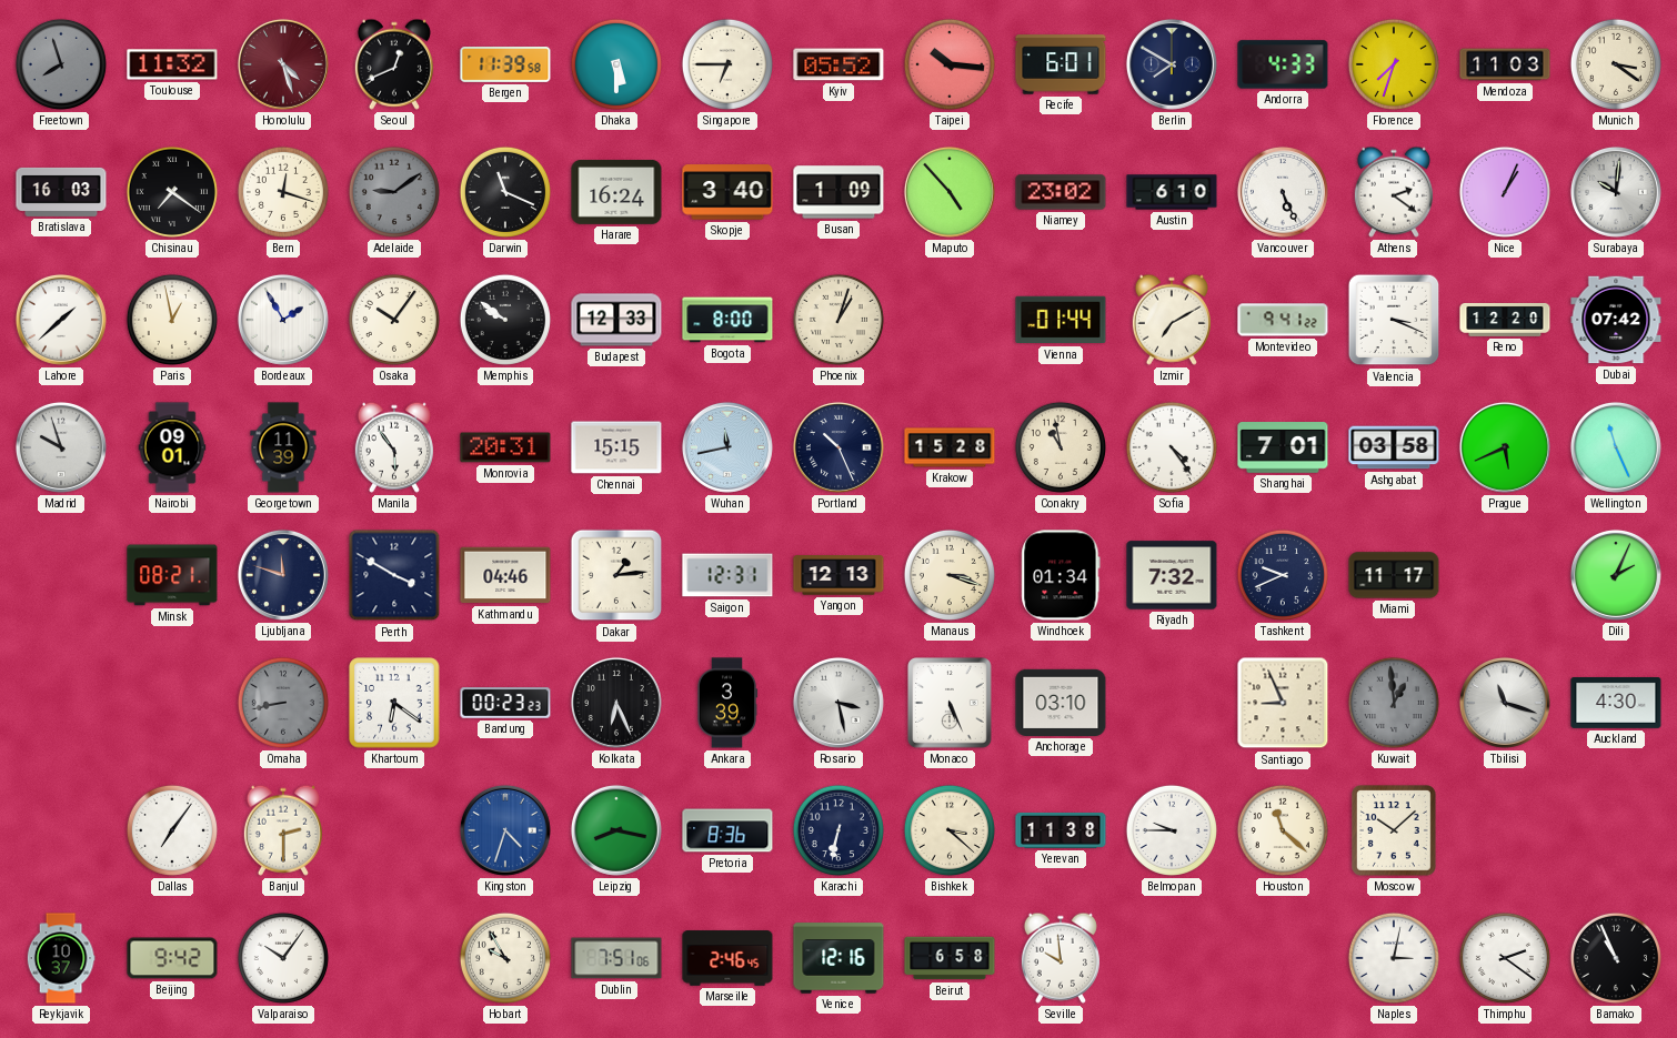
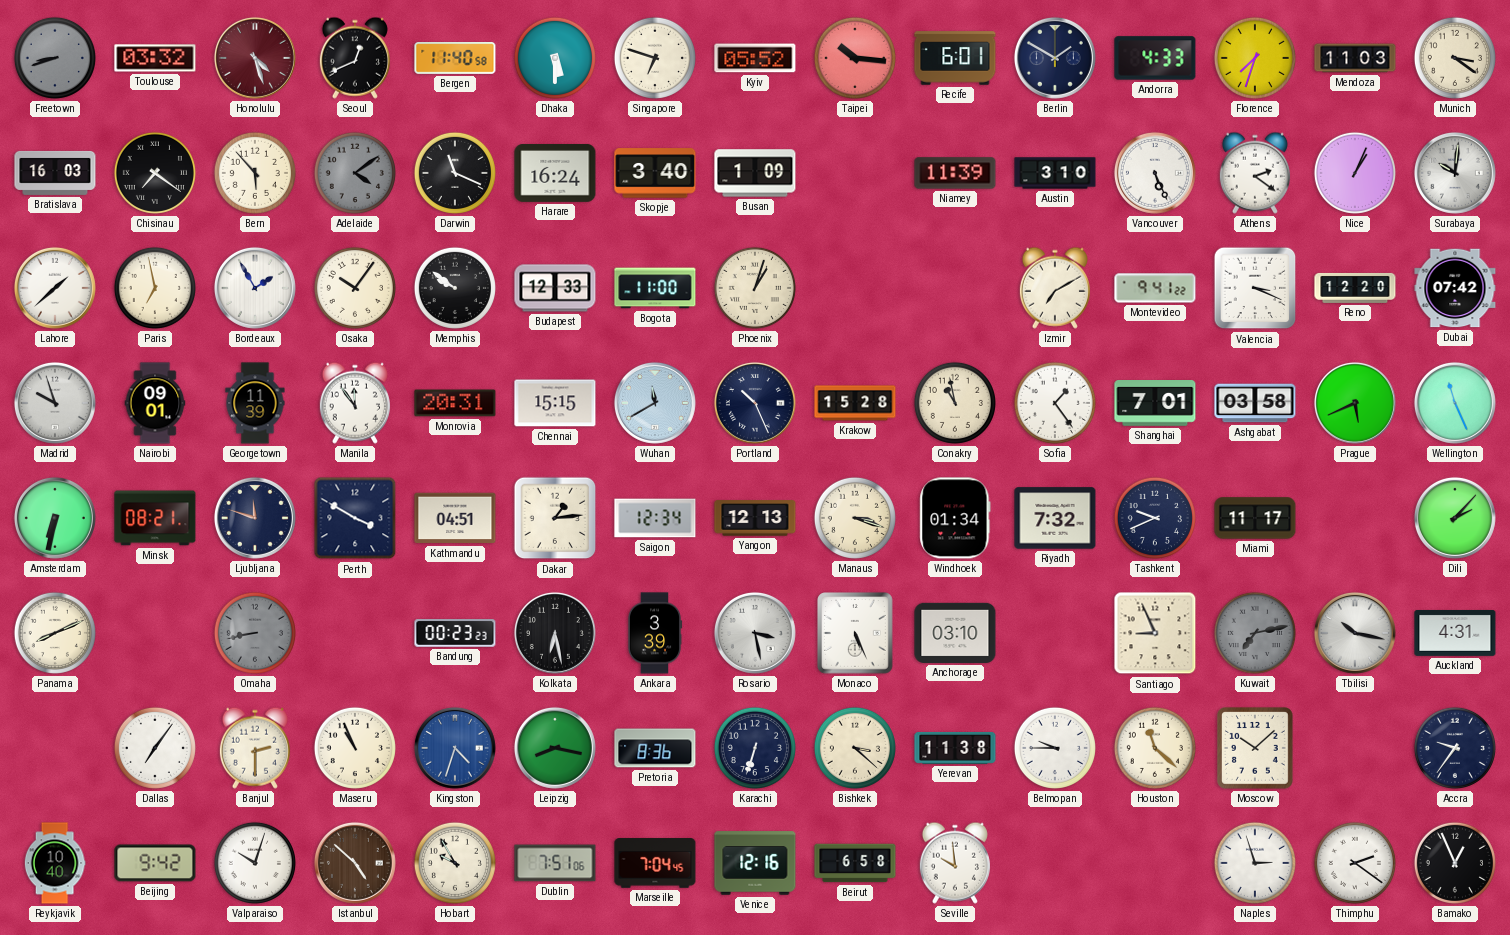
Freetown: 7:57 -> 8:42
Toulouse: 11:32 -> 03:32
Bergen: 11:39 -> 11:40
Singapore: 6:45 -> 6:48
Berlin: 7:50 -> 1:50
Bern: 12:18 -> 5:53
Adelaide: 9:09 -> 4:09
Maputo: 4:53 -> none
Niamey: 23:02 -> 11:39
Austin: 6:10 -> 3:10
Paris: 12:58 -> 6:58
Bogota: 8:00 -> 11:00
Vienna: 01:44 -> none
Manila: 5:54 -> 11:54
Wuhan: 11:43 -> 11:40
Sofia: 4:24 -> 1:24
Amsterdam: none -> 6:32
Kathmandu: 04:46 -> 04:51
Saigon: 12:31 -> 12:34
Dili: 2:04 -> 2:07
Panama: none -> 8:11
Khartoum: 6:21 -> none
Kolkata: 6:26 -> 6:28
Kuwait: 12:59 -> 7:13
Tbilisi: 11:18 -> 10:17
Auckland: 4:30 -> 4:31
Maseru: none -> 10:56
Karachi: 6:32 -> 6:33
Accra: none -> 9:36
Reykjavik: 10:37 -> 10:40
Valparaiso: 10:06 -> 10:03
Istanbul: none -> 4:52
Marseille: 2:46 -> 7:04
Naples: 3:02 -> 2:57
Bamako: 10:56 -> 12:56
